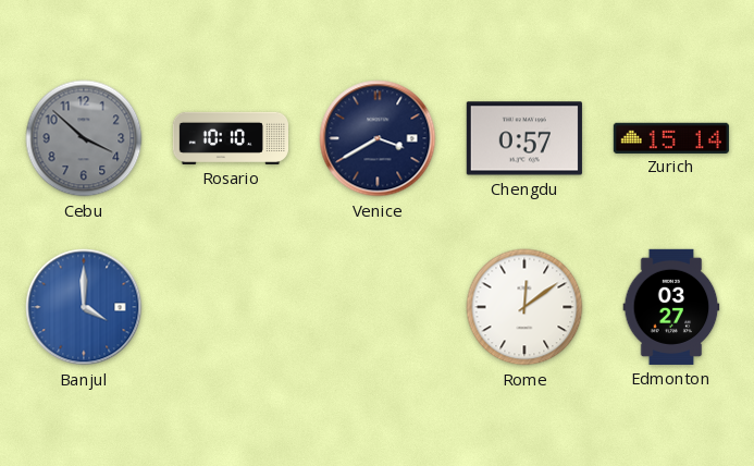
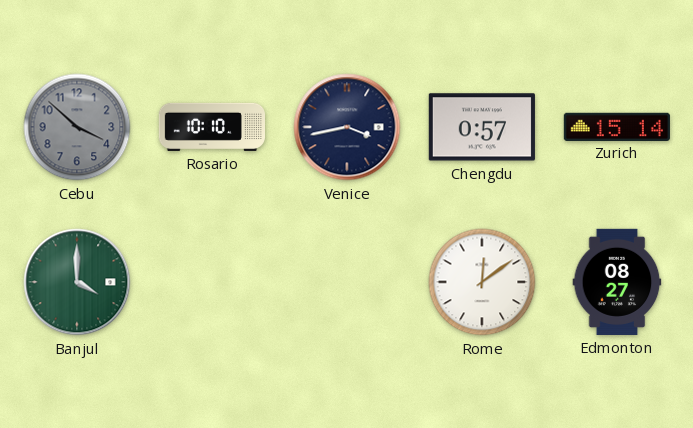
Venice: 3:40 -> 3:43
Banjul dial: blue -> green
Edmonton: 03:27 -> 08:27
